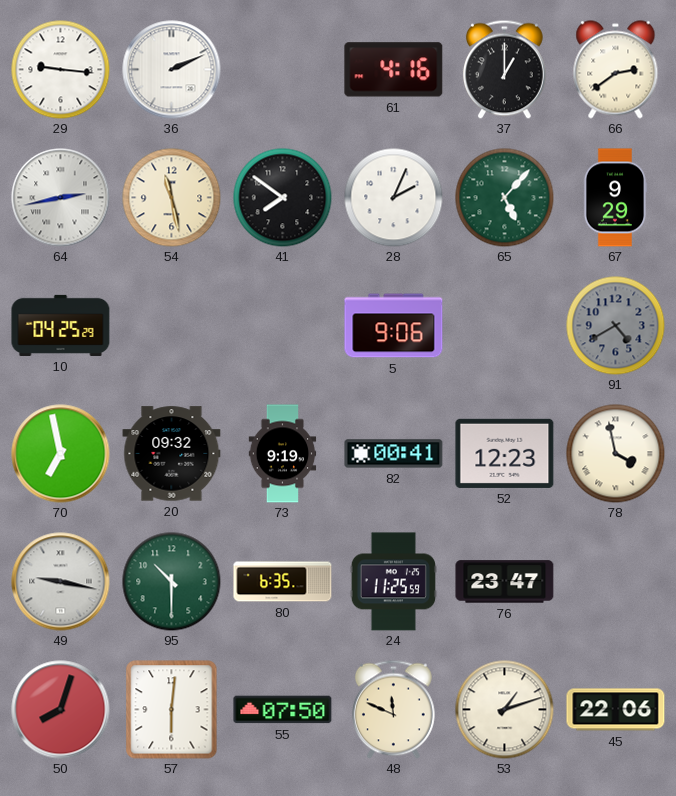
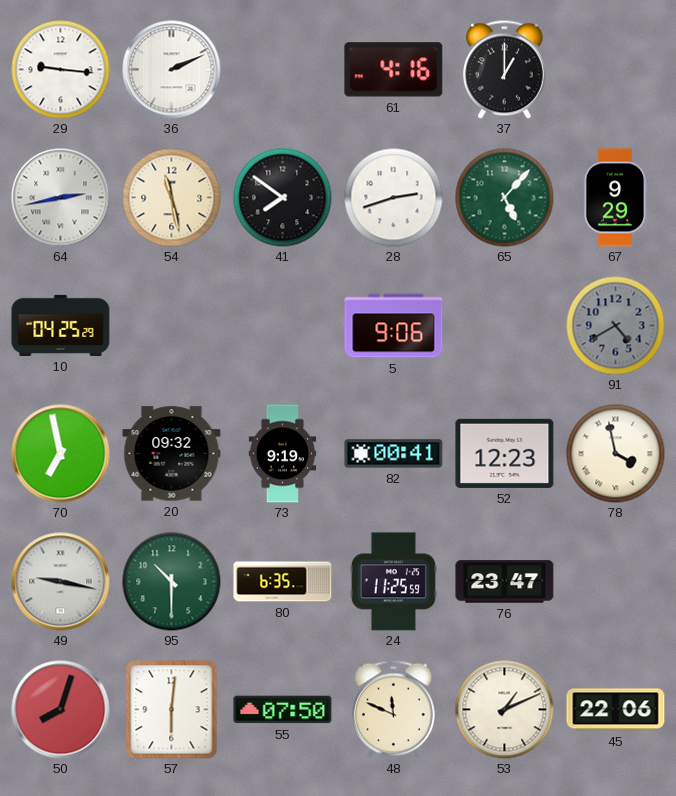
66: 2:39 -> none
28: 2:04 -> 2:42
53: 1:12 -> 1:11
